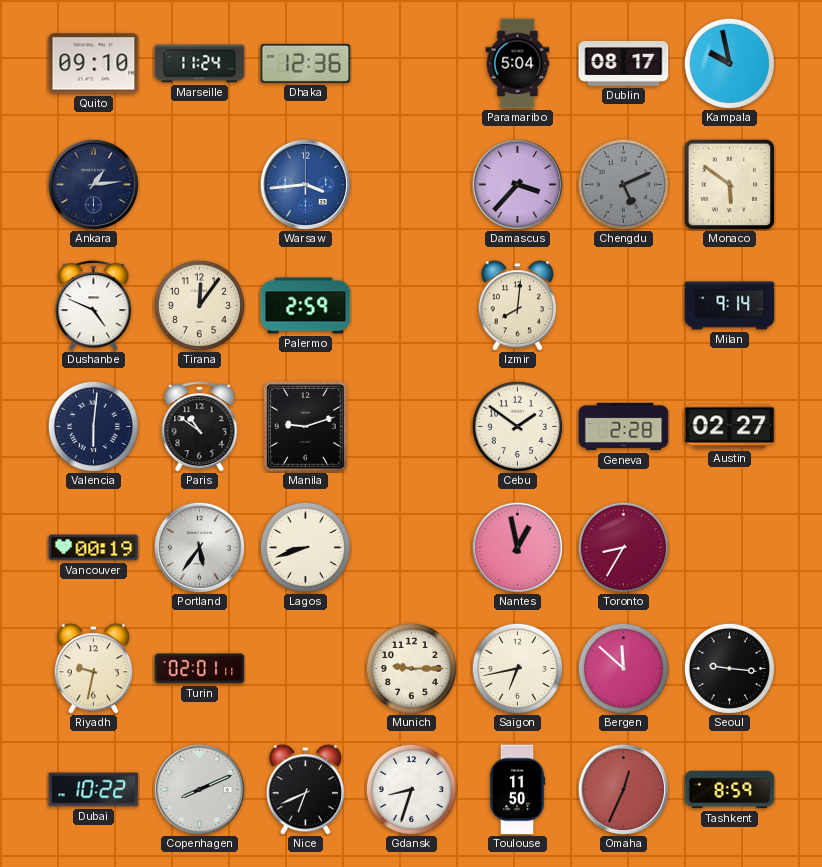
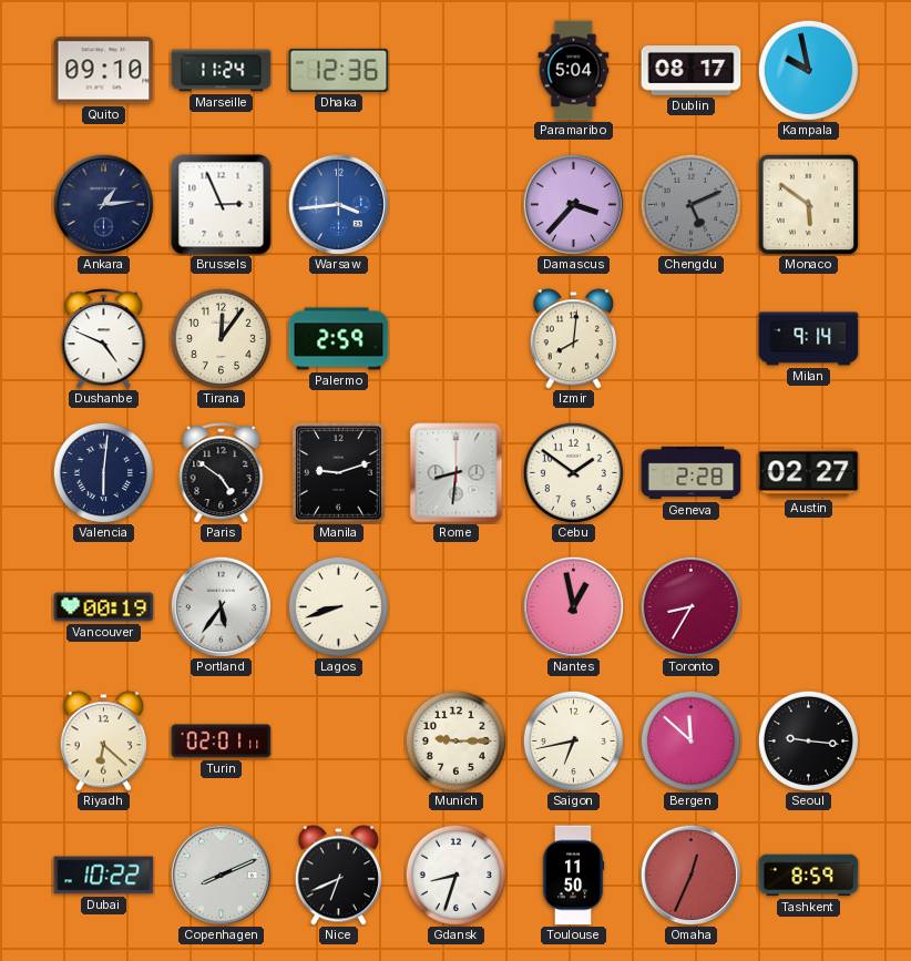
Brussels: none -> 2:56
Paris: 10:51 -> 4:51
Rome: none -> 8:31
Riyadh: 9:32 -> 6:22
